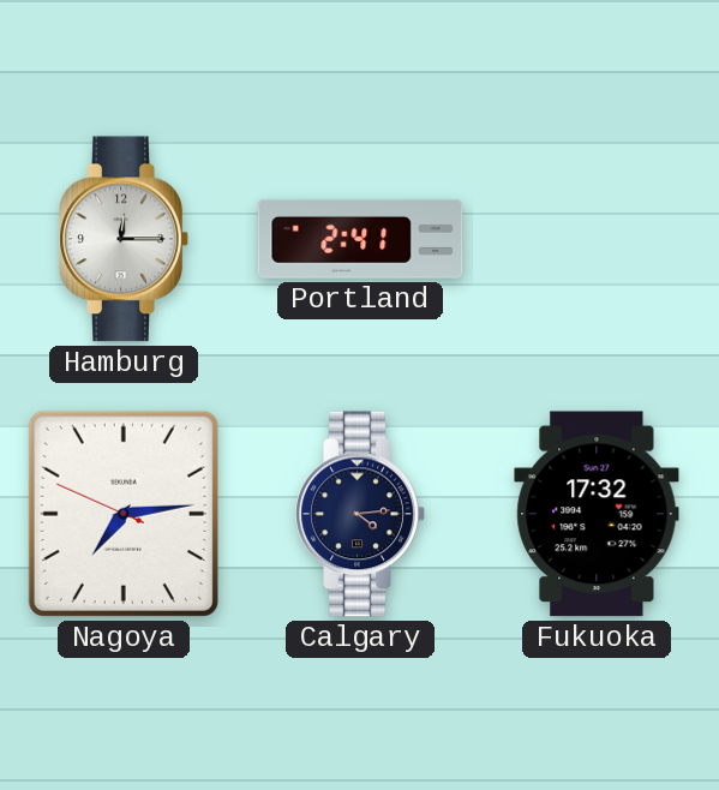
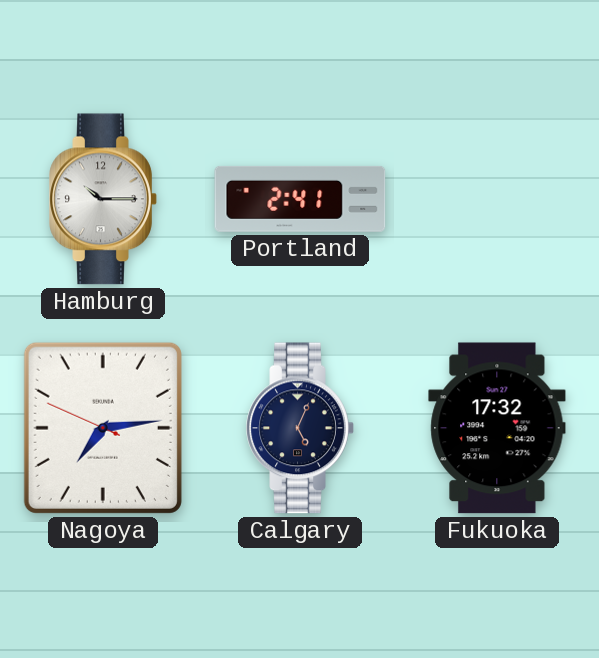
Hamburg: 12:15 -> 10:15
Calgary: 4:14 -> 5:04
